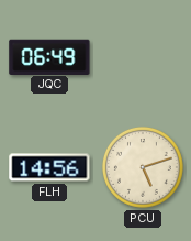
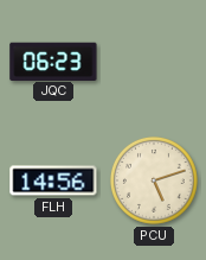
JQC: 06:49 -> 06:23
